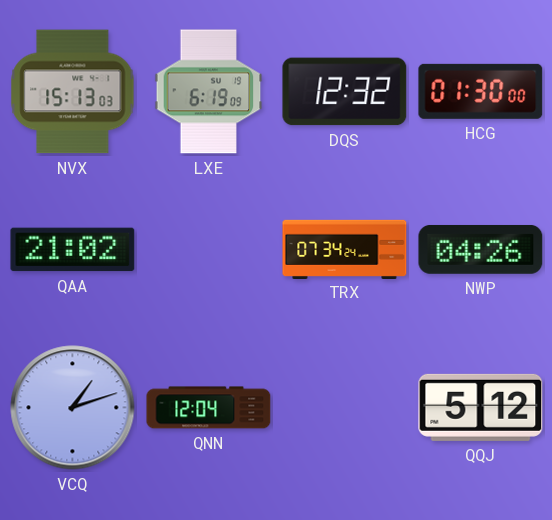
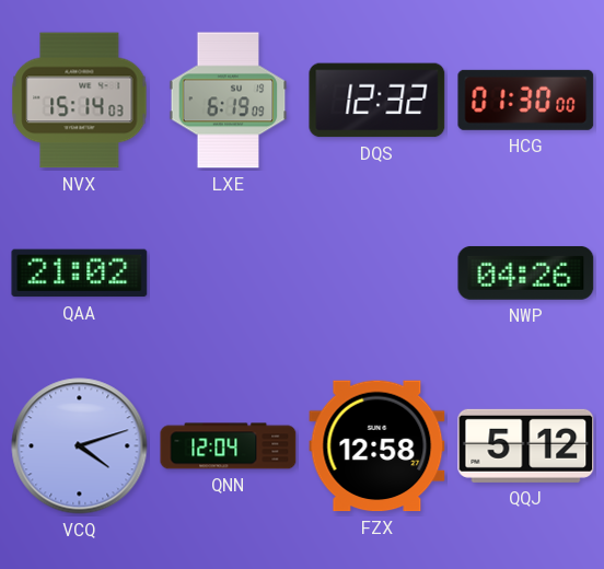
NVX: 15:13 -> 15:14
TRX: 07:34 -> none
VCQ: 1:12 -> 4:12
FZX: none -> 12:58
